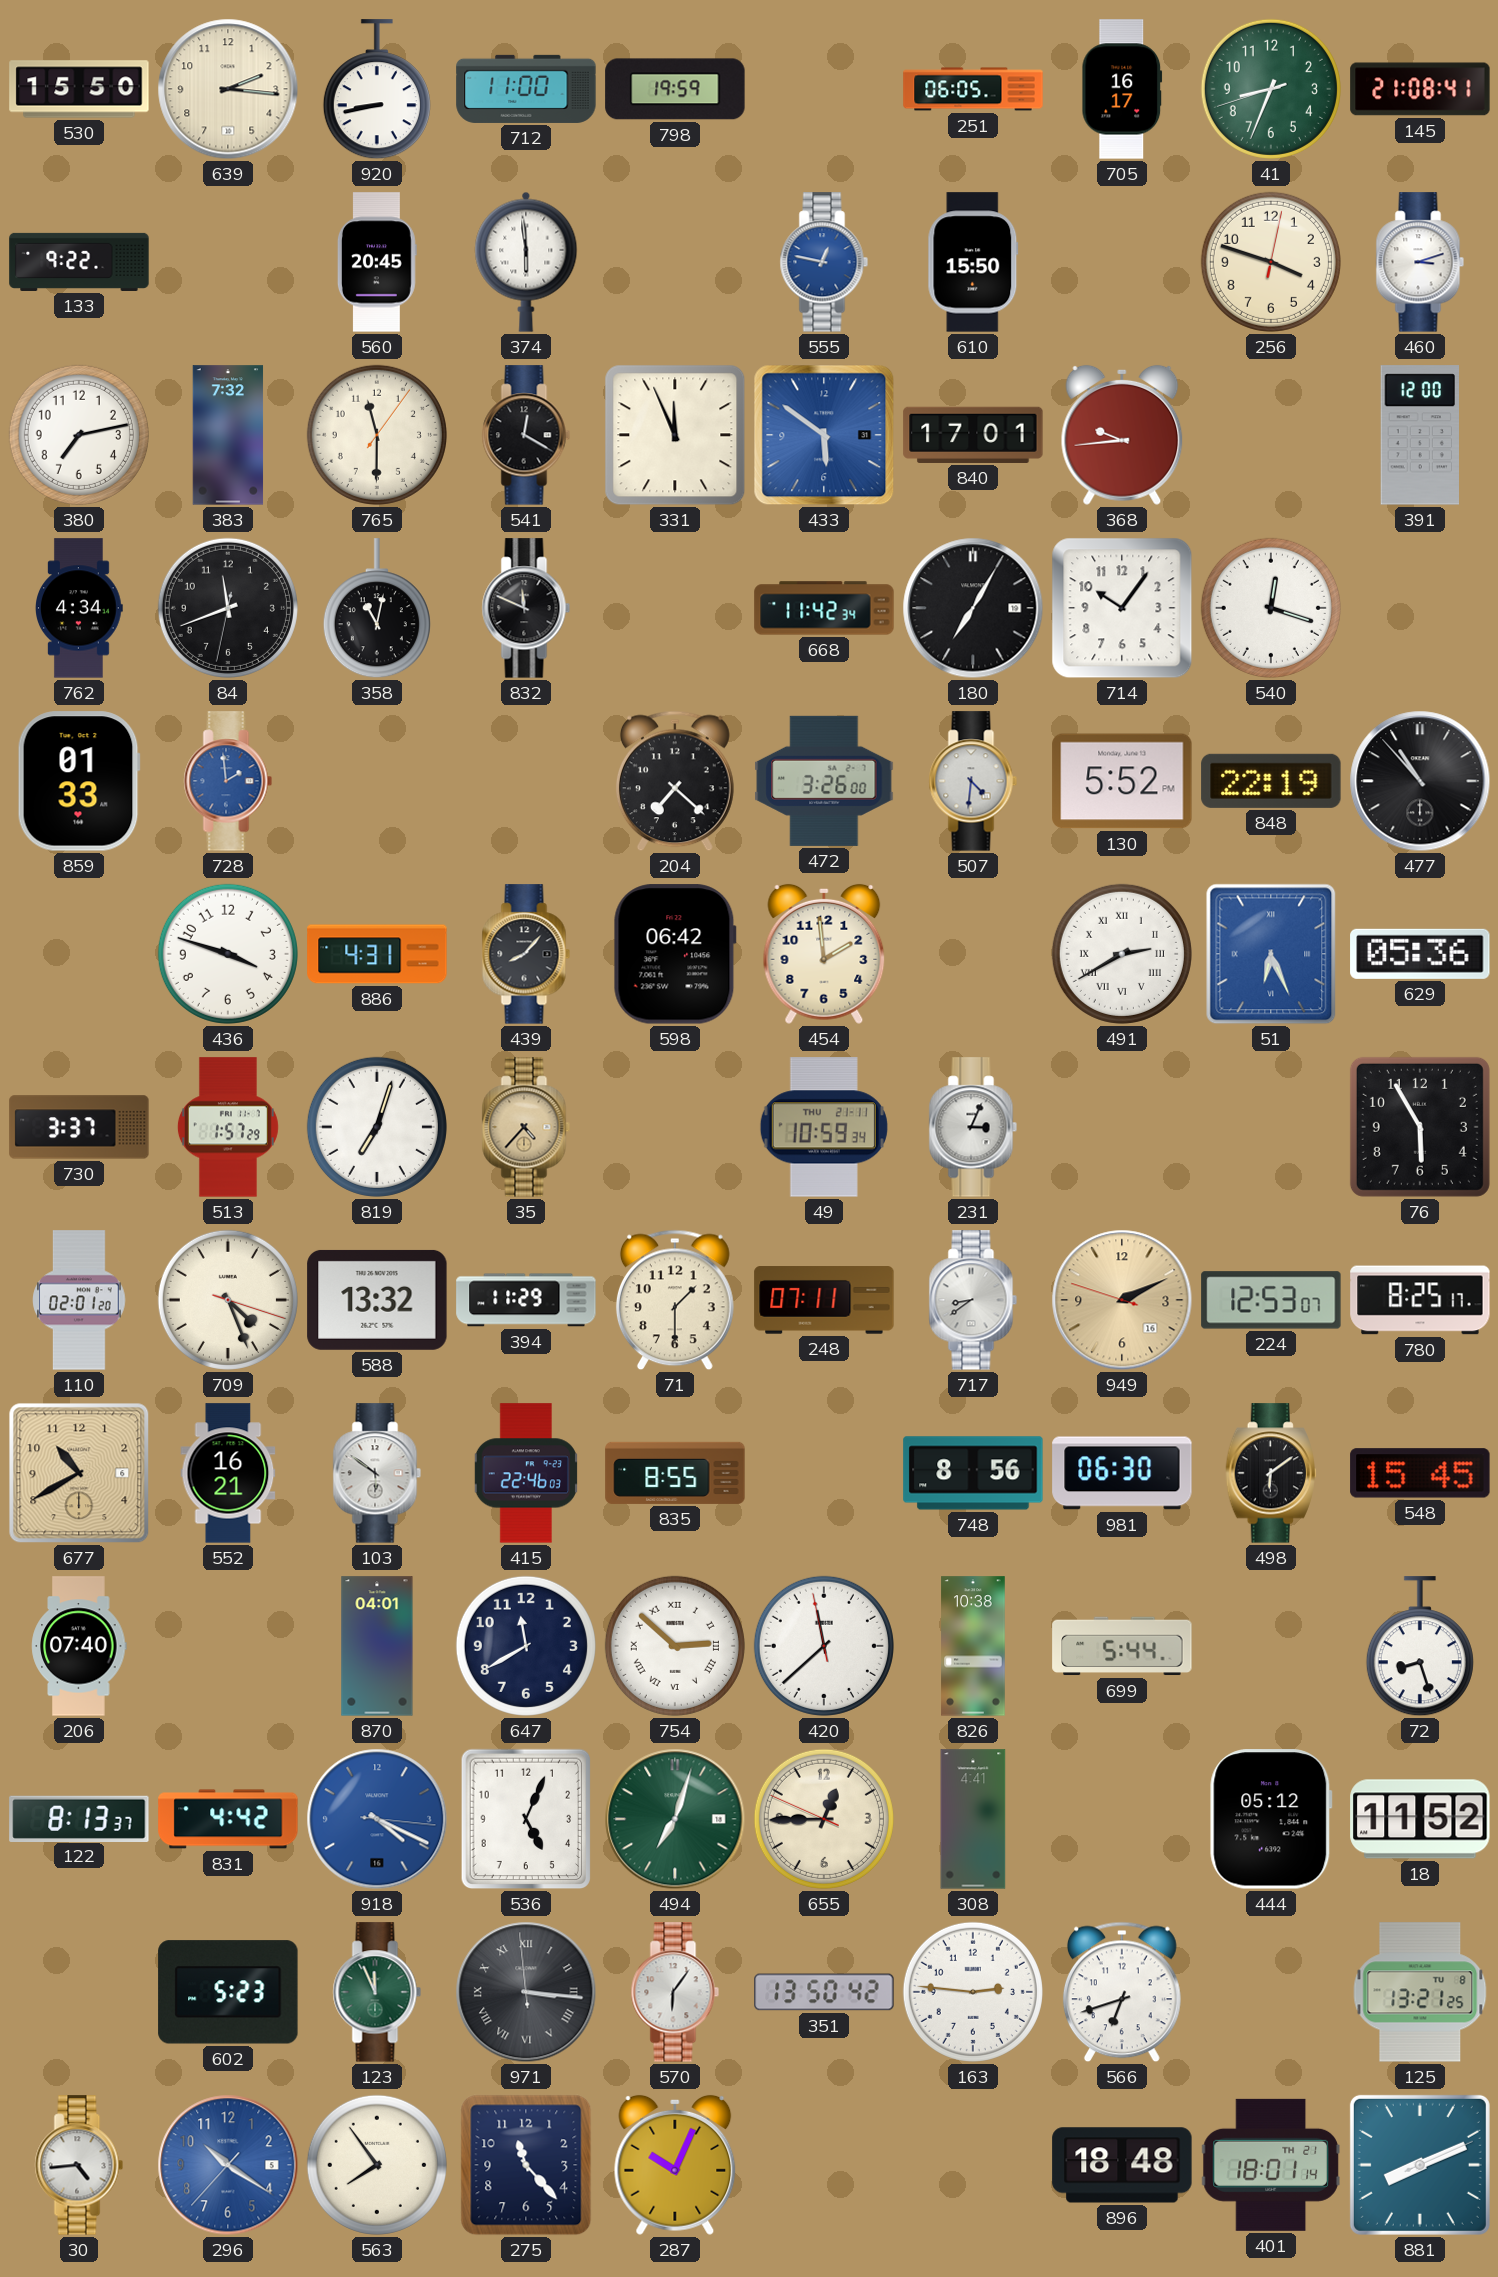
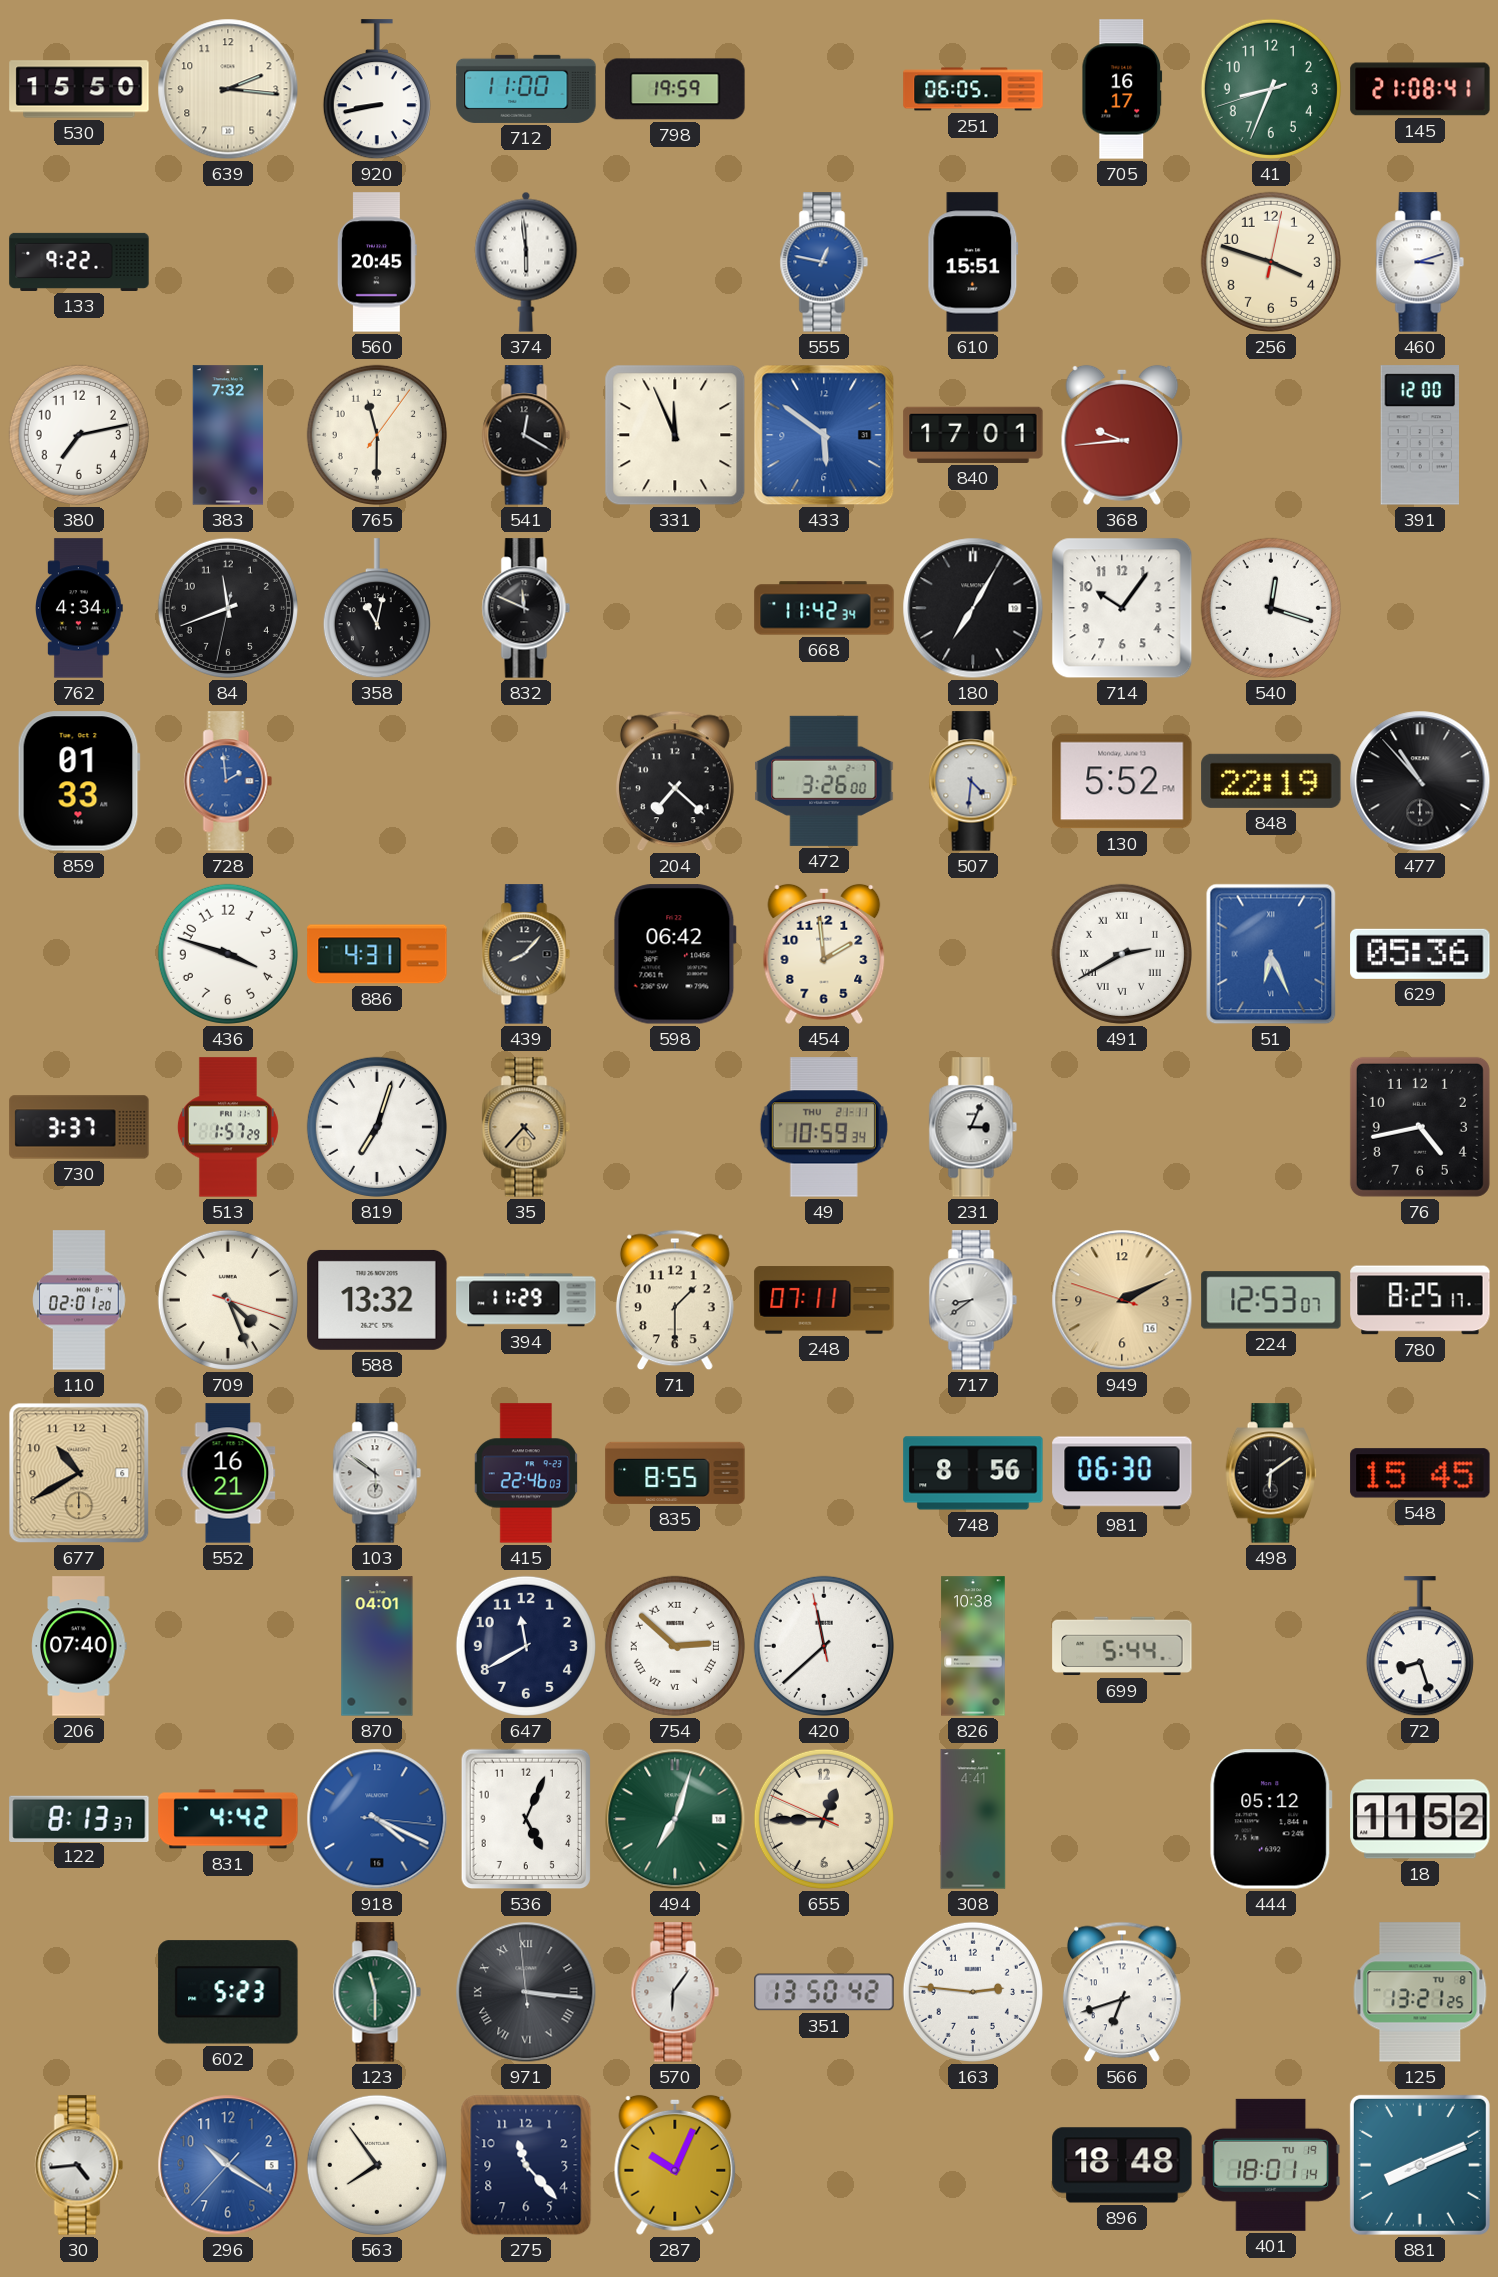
610: 15:50 -> 15:51
76: 5:55 -> 4:43
123: 11:56 -> 11:30
401 date: TH 21 -> TU 19
